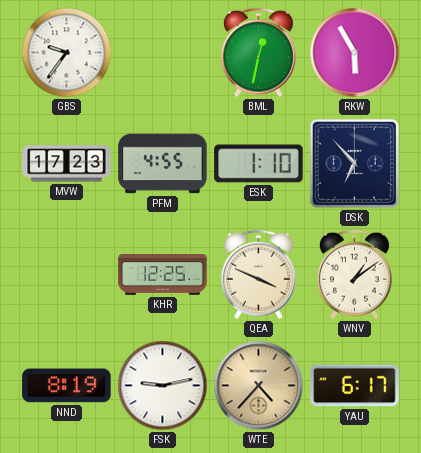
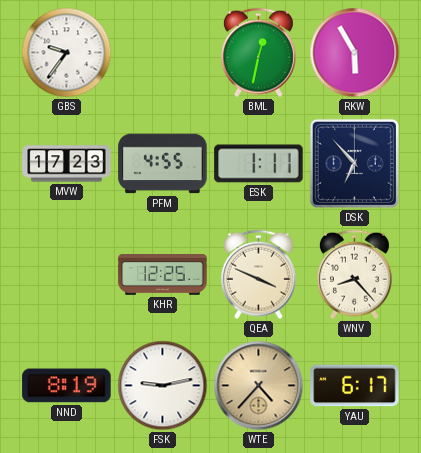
ESK: 1:10 -> 1:11
WNV: 1:09 -> 8:23
